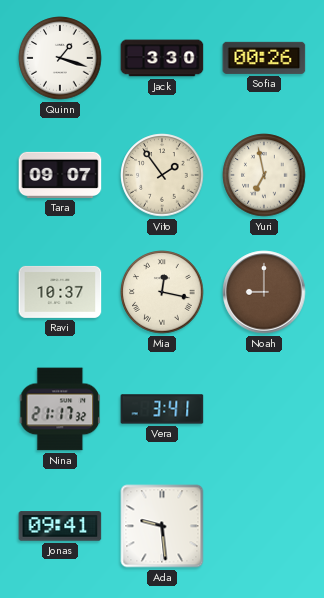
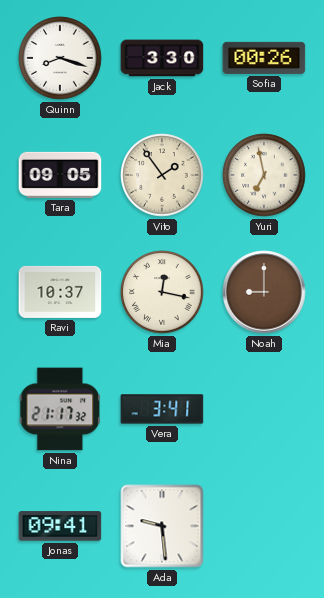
Quinn: 1:18 -> 8:18
Tara: 09:07 -> 09:05
